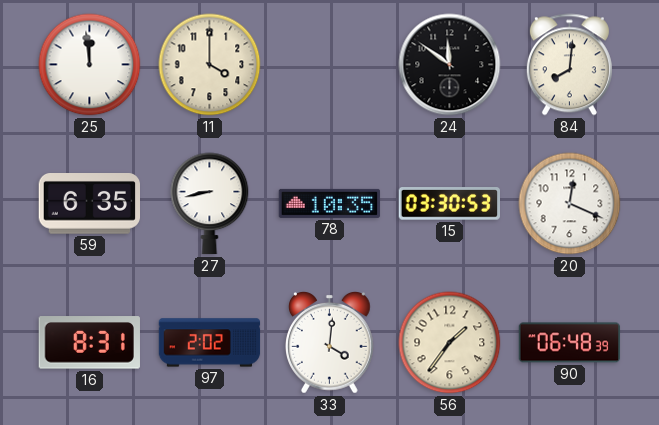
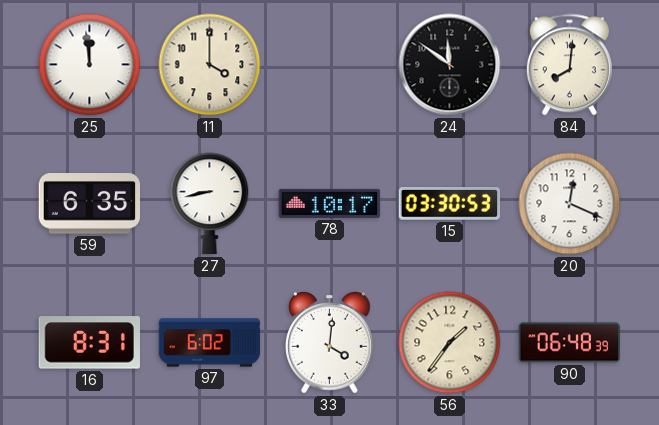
78: 10:35 -> 10:17
97: 2:02 -> 6:02
